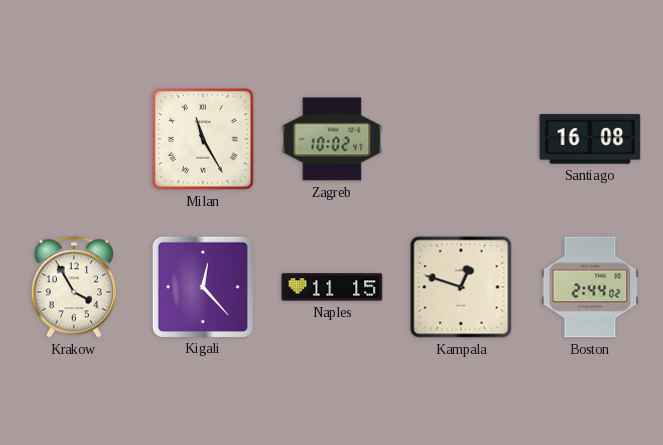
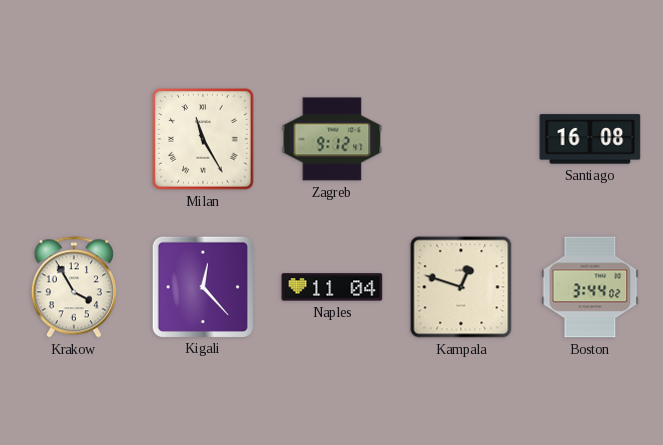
Zagreb: 10:02 -> 9:12
Naples: 11:15 -> 11:04
Boston: 2:44 -> 3:44
